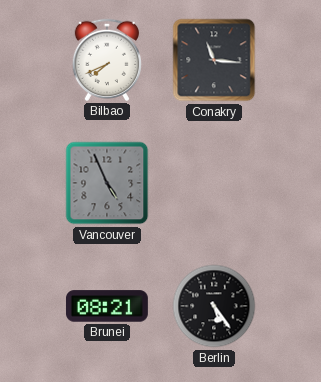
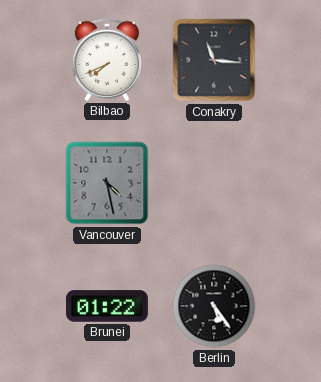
Vancouver: 4:56 -> 4:28
Brunei: 08:21 -> 01:22
